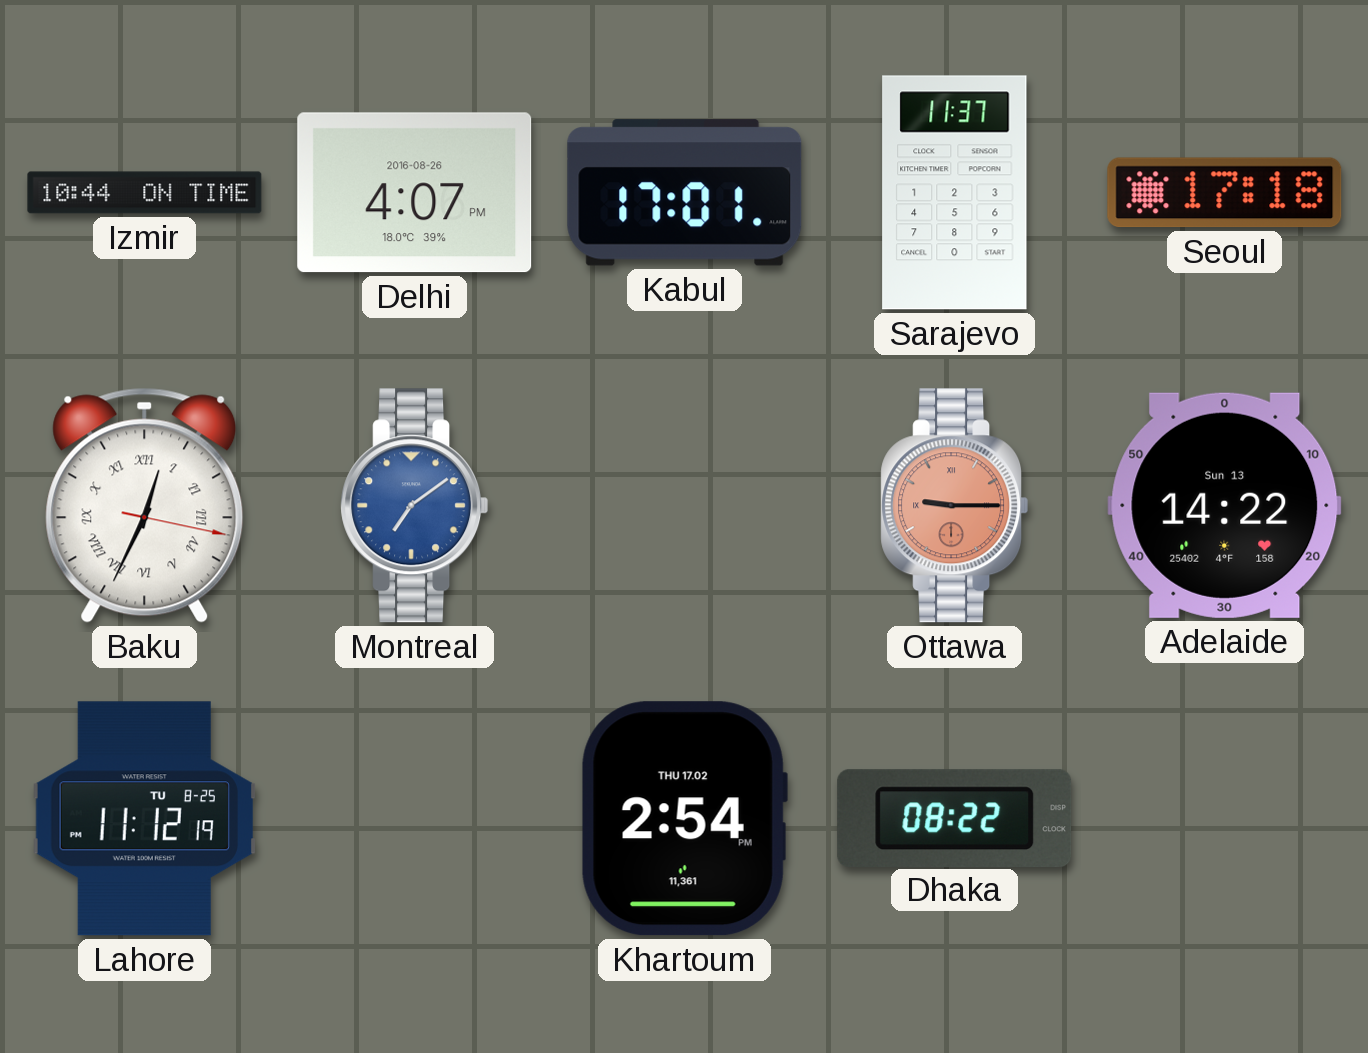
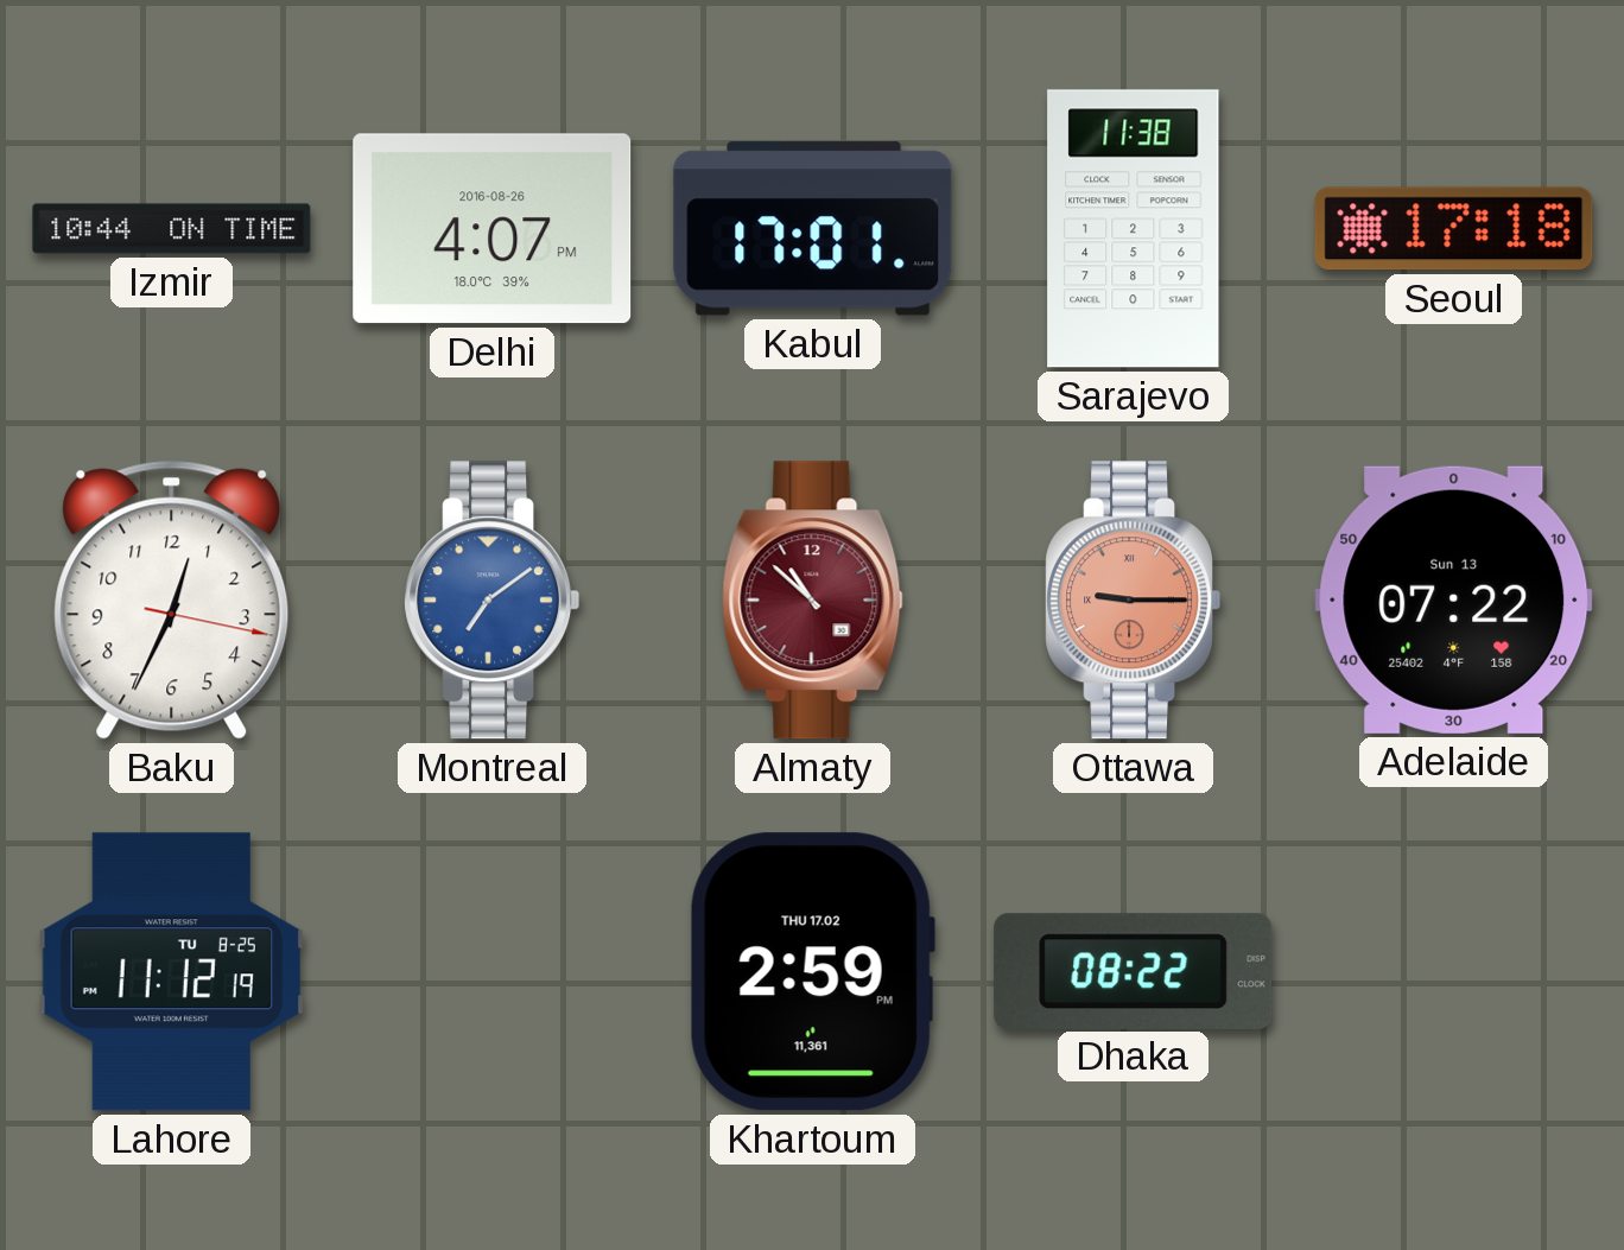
Sarajevo: 11:37 -> 11:38
Baku numerals: Roman -> Arabic
Almaty: none -> 10:52
Adelaide: 14:22 -> 07:22
Khartoum: 2:54 -> 2:59
